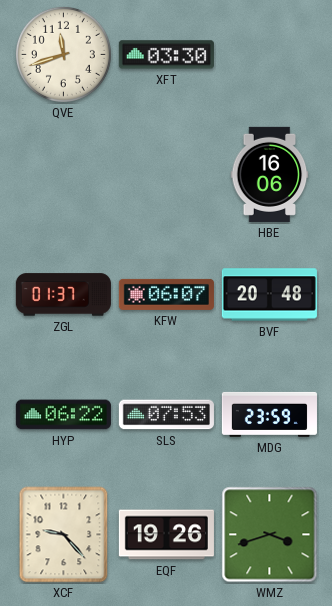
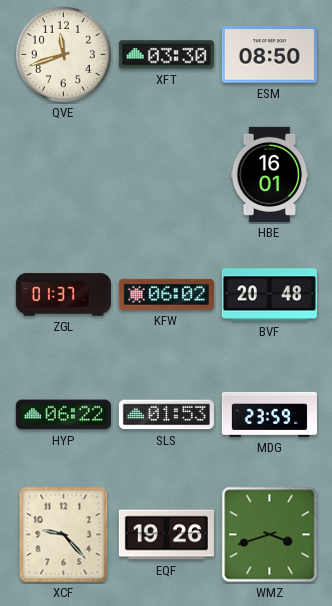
ESM: none -> 08:50
HBE: 16:06 -> 16:01
KFW: 06:07 -> 06:02
SLS: 07:53 -> 01:53
